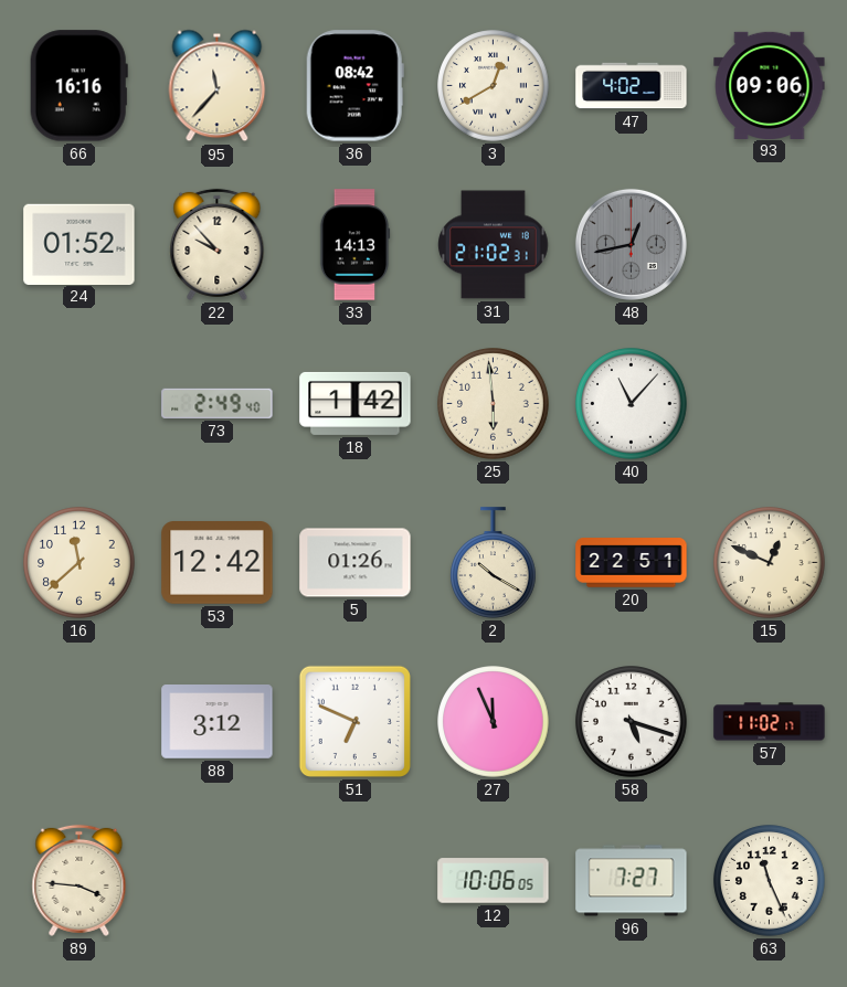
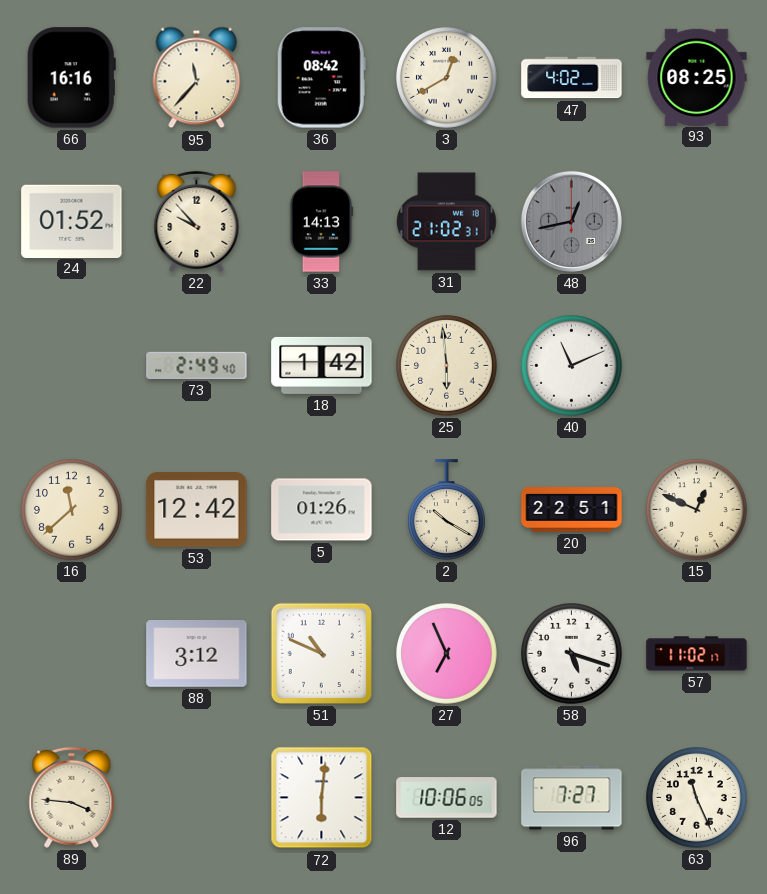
93: 09:06 -> 08:25
40: 11:07 -> 11:11
51: 6:49 -> 10:49
27: 11:56 -> 6:56
72: none -> 6:01
